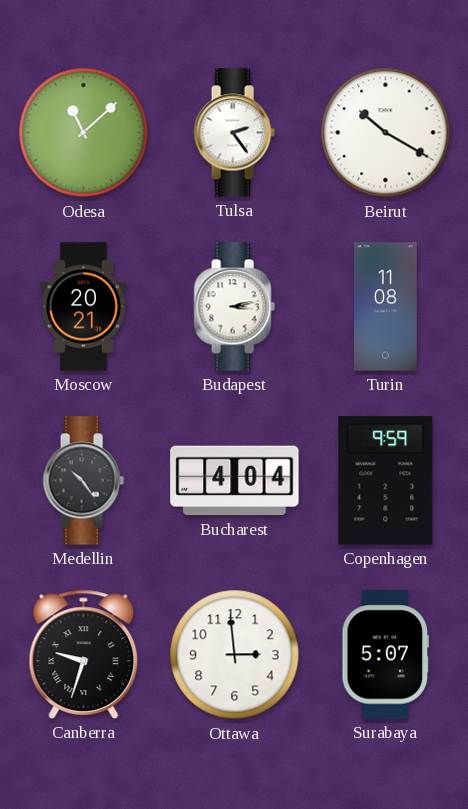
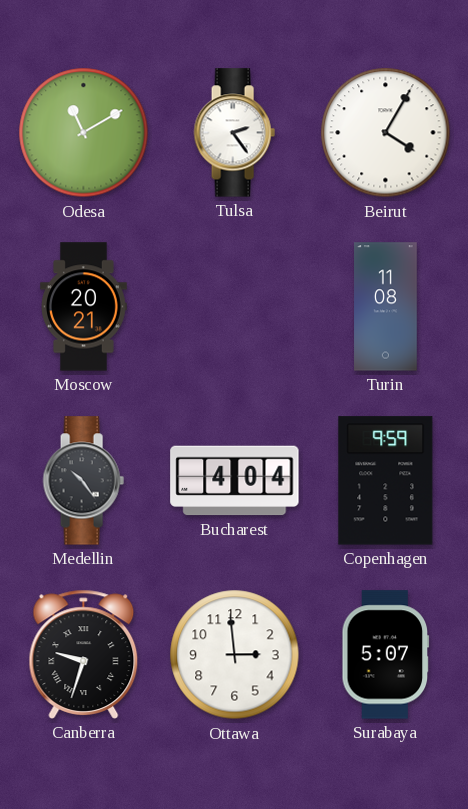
Odesa: 11:08 -> 11:10
Beirut: 10:20 -> 4:05
Budapest: 3:13 -> none
